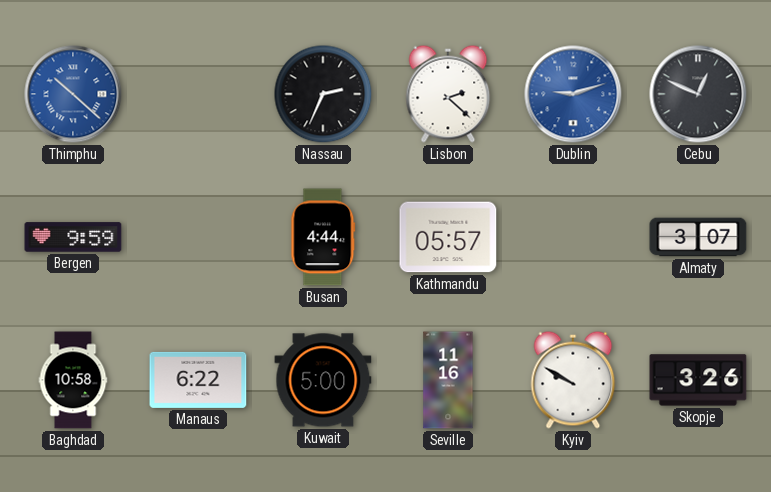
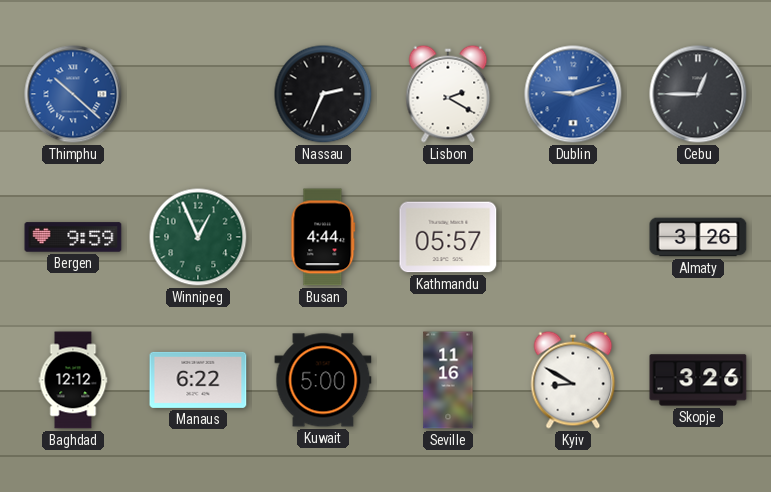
Lisbon: 2:22 -> 2:20
Cebu: 12:49 -> 12:45
Winnipeg: none -> 12:56
Almaty: 3:07 -> 3:26
Baghdad: 10:58 -> 12:12
Kyiv: 9:50 -> 8:50
